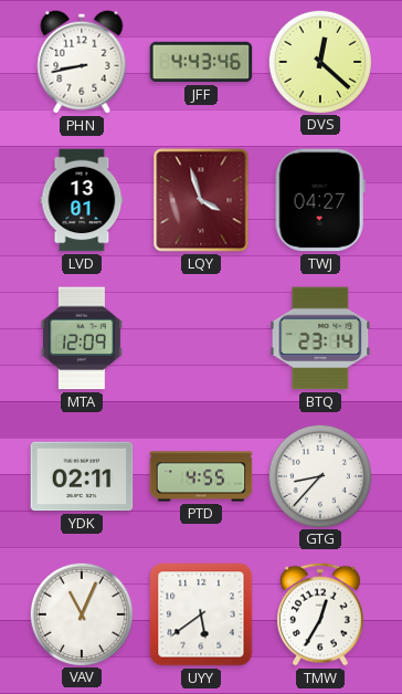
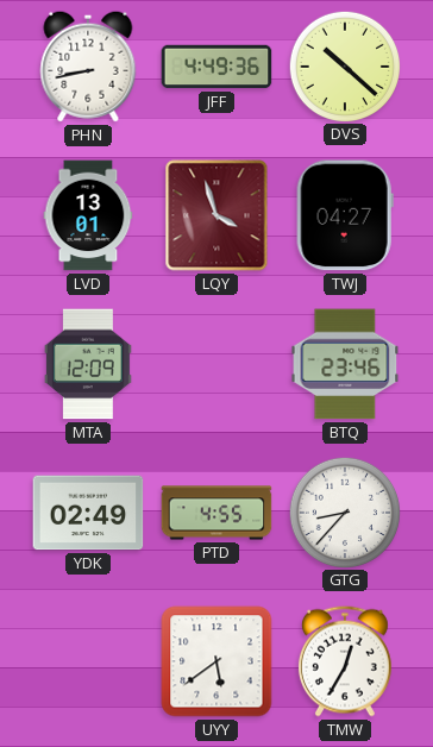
JFF: 4:43 -> 4:49
DVS: 12:22 -> 10:22
BTQ: 23:14 -> 23:46
YDK: 02:11 -> 02:49
VAV: 11:04 -> none
